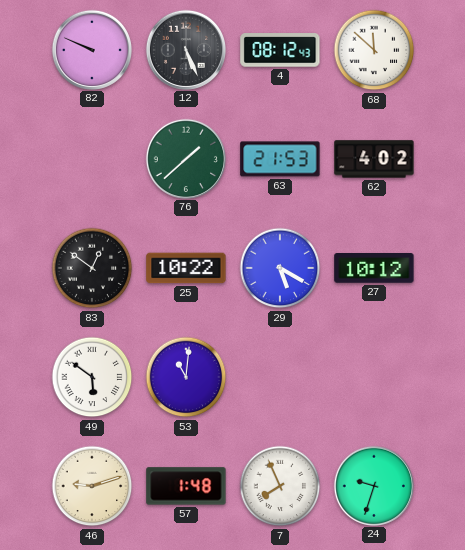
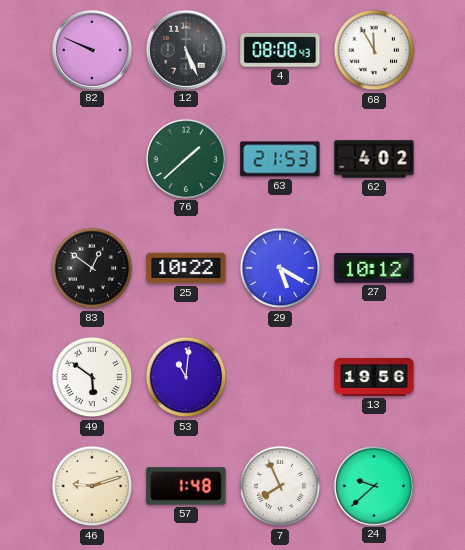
4: 08:12 -> 08:08
68: 11:52 -> 11:55
13: none -> 19:56
24: 9:33 -> 9:38
